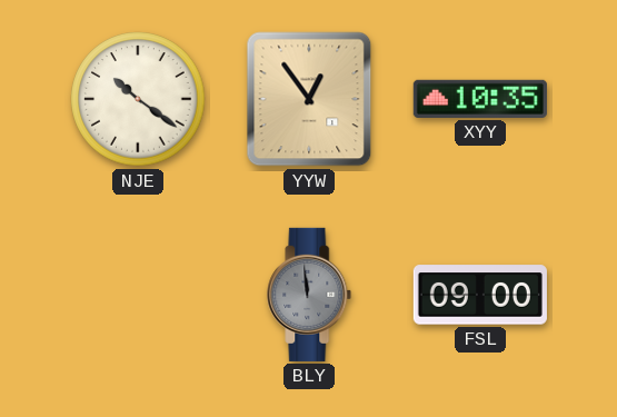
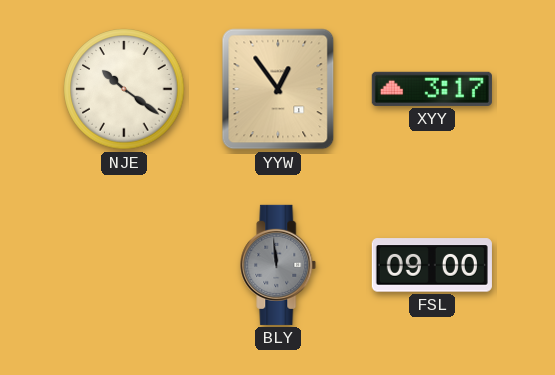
XYY: 10:35 -> 3:17
